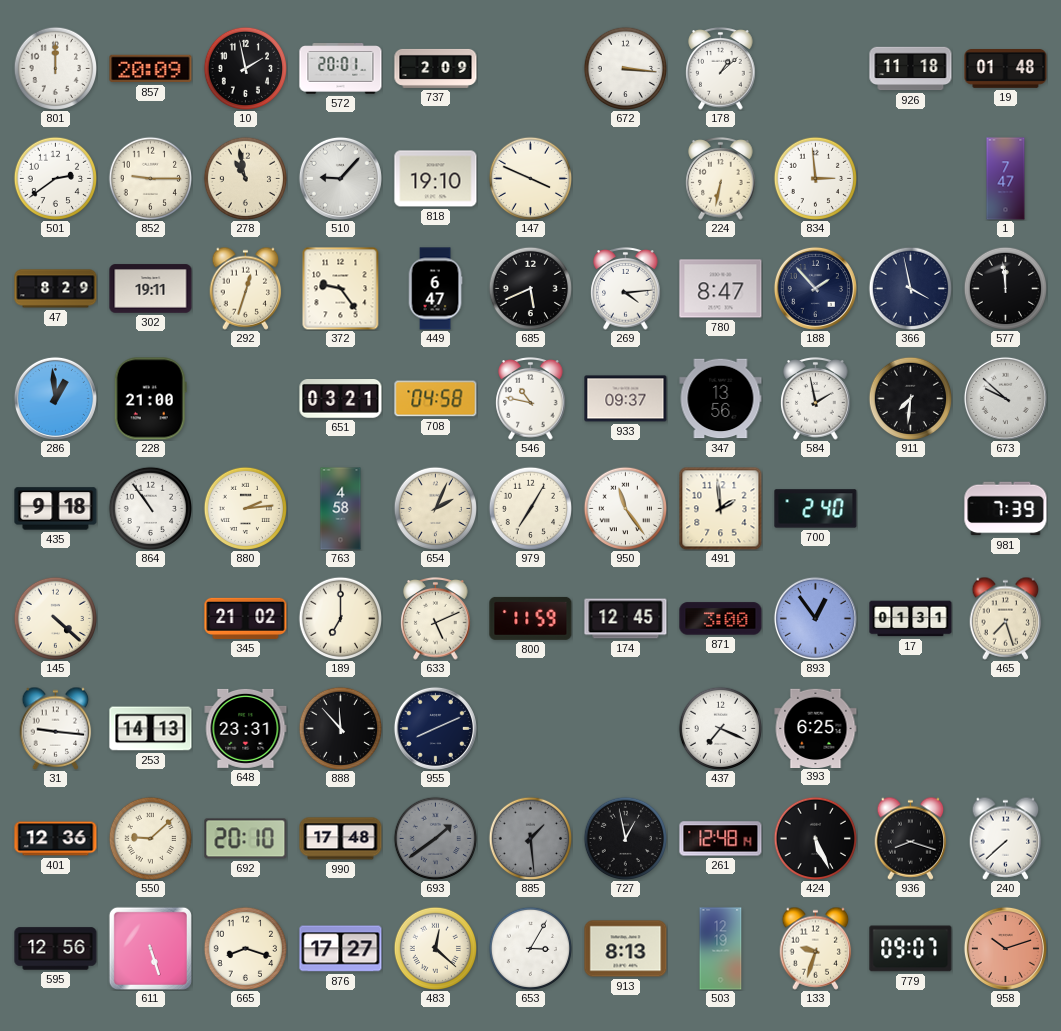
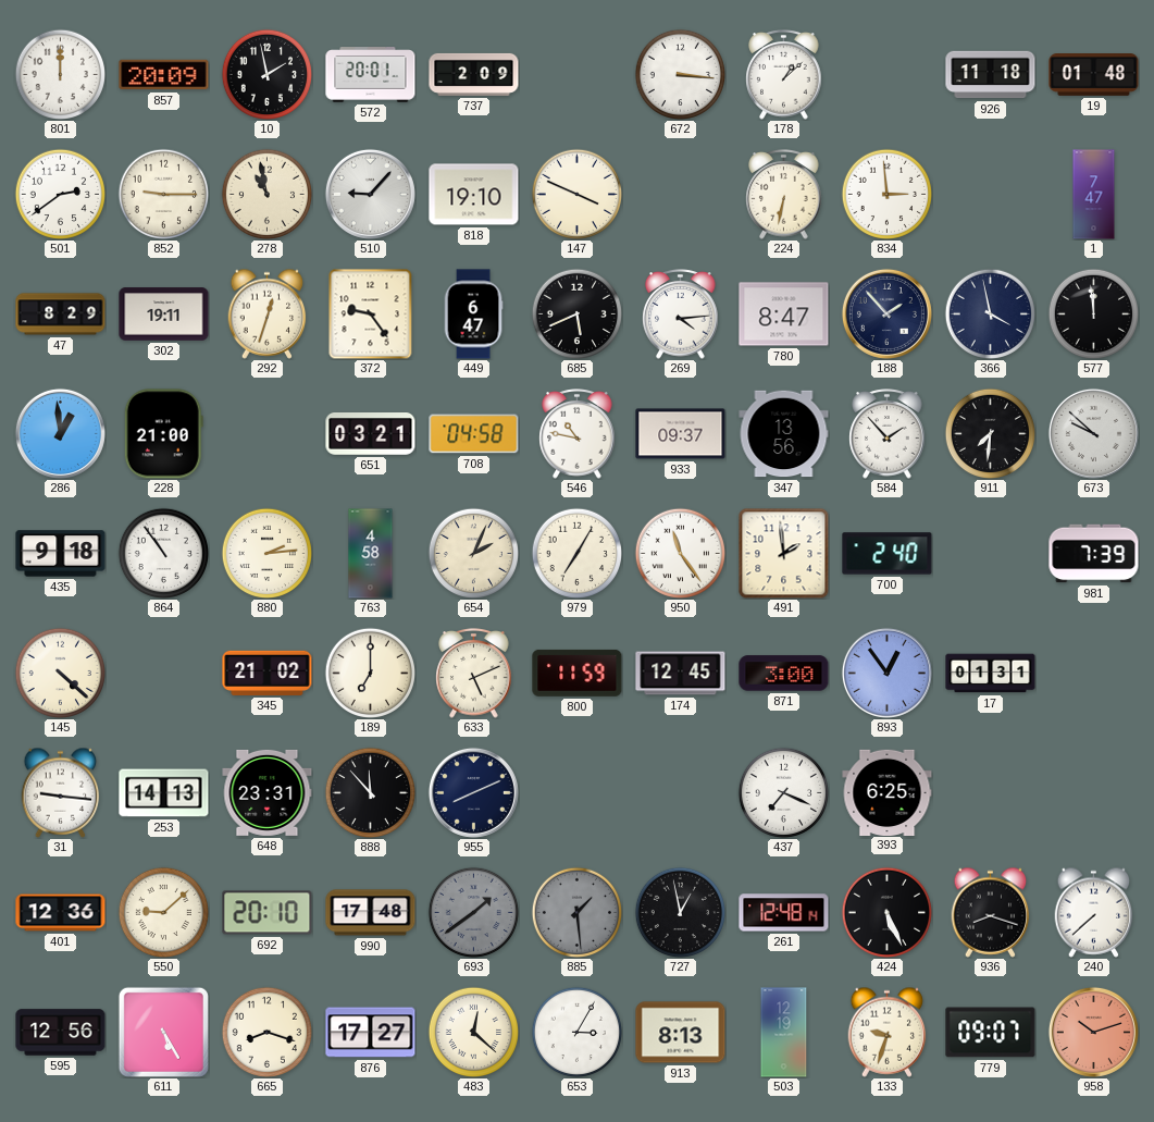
584: 1:58 -> 1:53
465: 7:27 -> none
611: 5:27 -> 5:25
